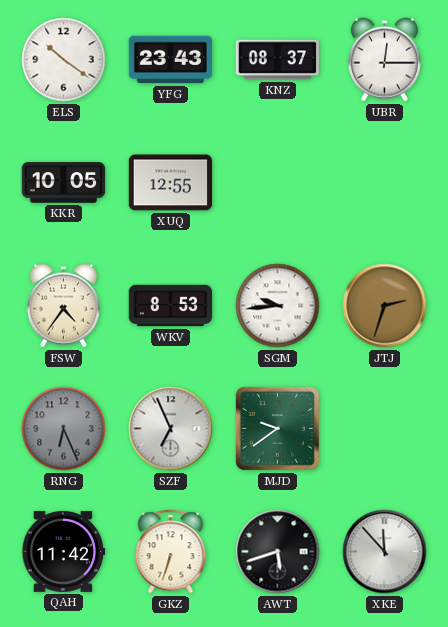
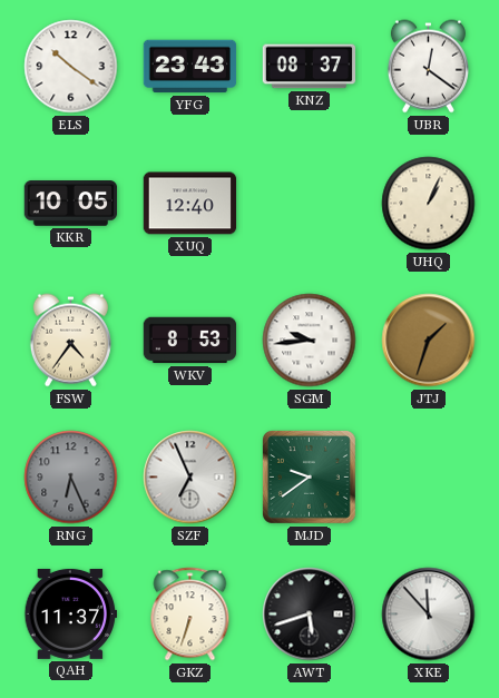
UBR: 12:15 -> 12:21
XUQ: 12:55 -> 12:40
UHQ: none -> 1:04
JTJ: 2:33 -> 1:33
QAH: 11:42 -> 11:37
